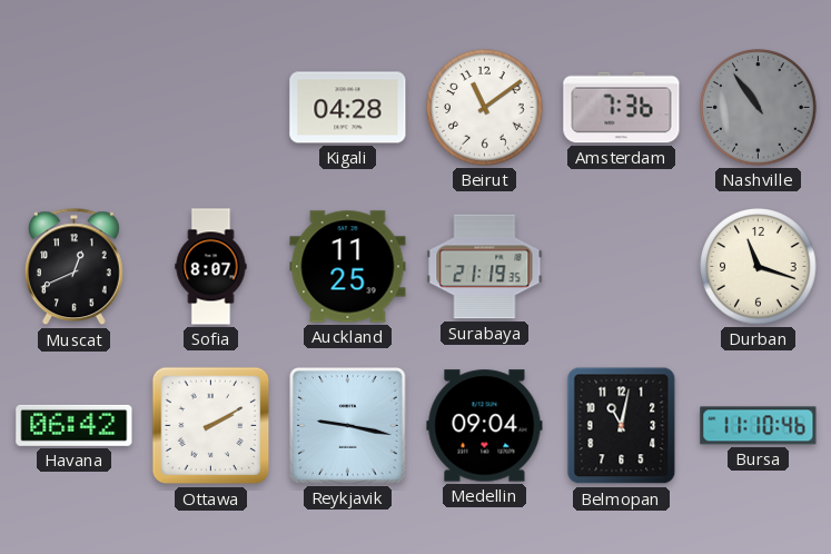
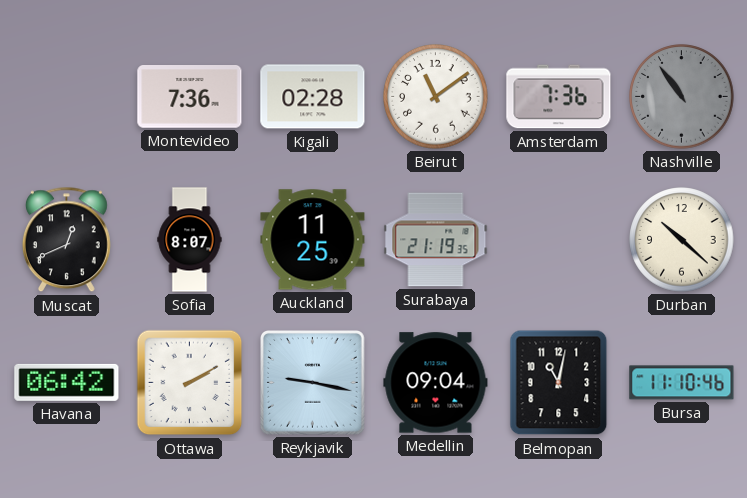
Montevideo: none -> 7:36
Kigali: 04:28 -> 02:28
Durban: 11:18 -> 10:22
